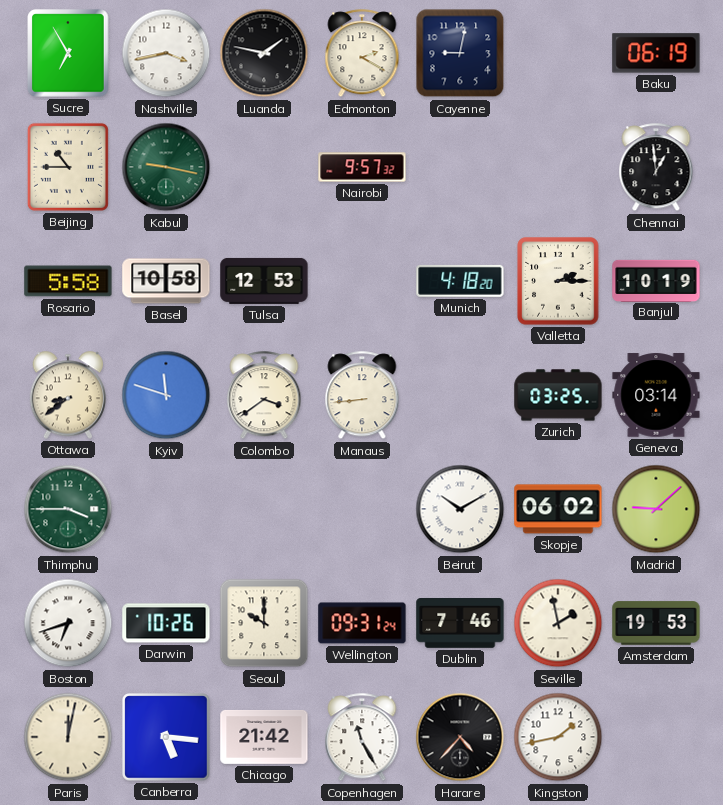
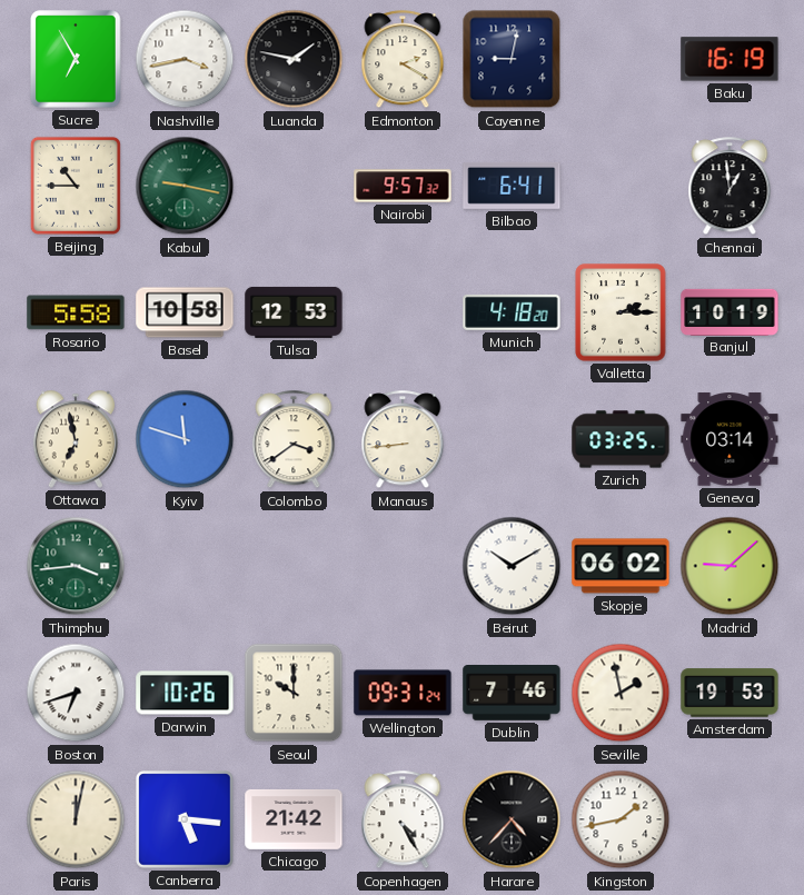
Baku: 06:19 -> 16:19
Bilbao: none -> 6:41
Ottawa: 8:39 -> 6:58
Thimphu: 3:45 -> 3:44
Copenhagen: 11:25 -> 4:25
